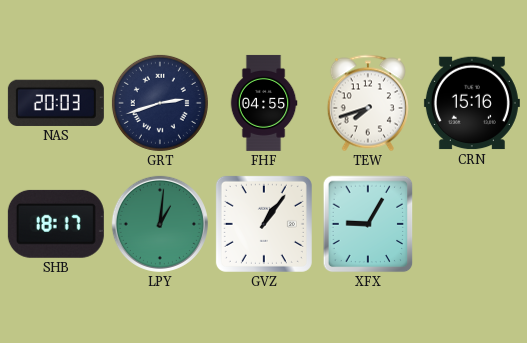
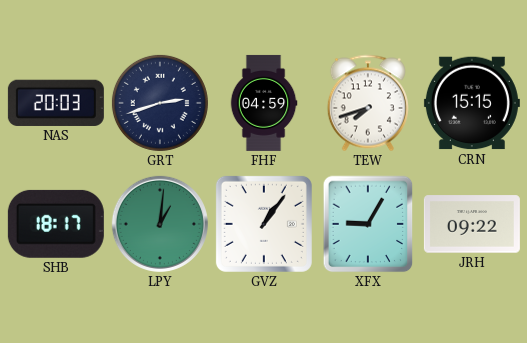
FHF: 04:55 -> 04:59
CRN: 15:16 -> 15:15
JRH: none -> 09:22
